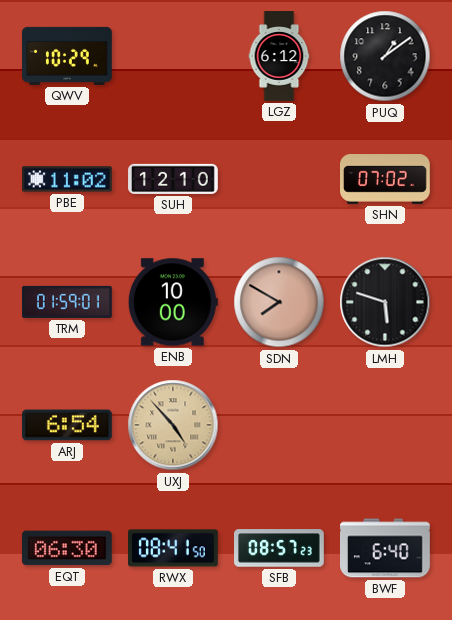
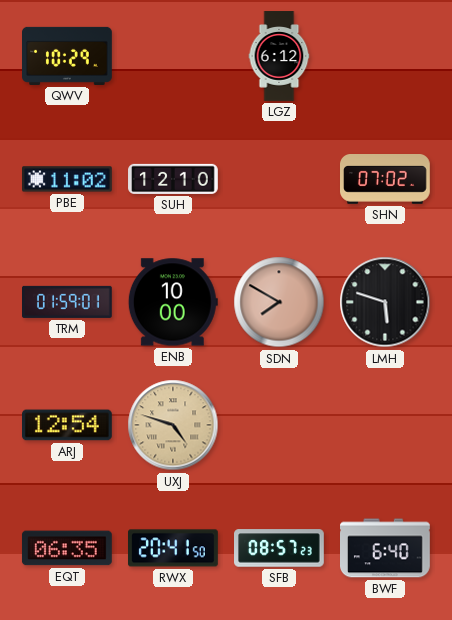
PUQ: 1:09 -> none
ARJ: 6:54 -> 12:54
UXJ: 4:53 -> 4:48
EQT: 06:30 -> 06:35
RWX: 08:41 -> 20:41
